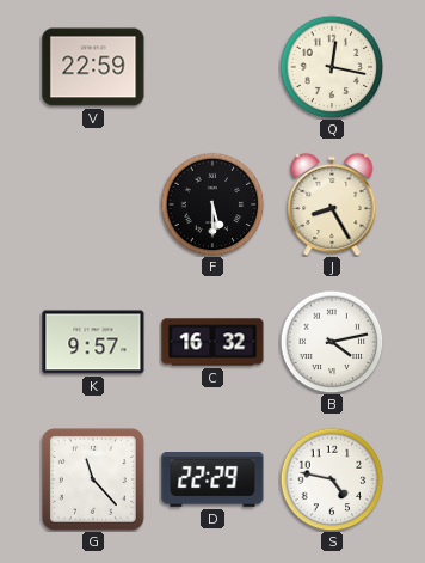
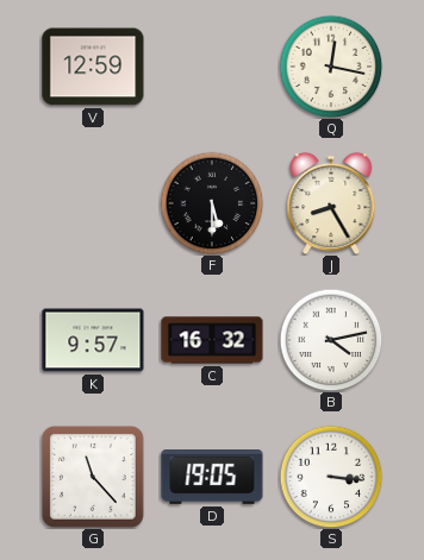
V: 22:59 -> 12:59
D: 22:29 -> 19:05
S: 4:47 -> 3:16
